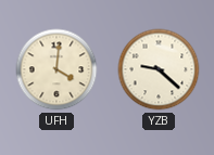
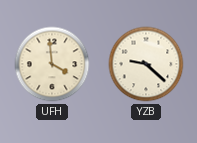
UFH: 4:01 -> 3:59
